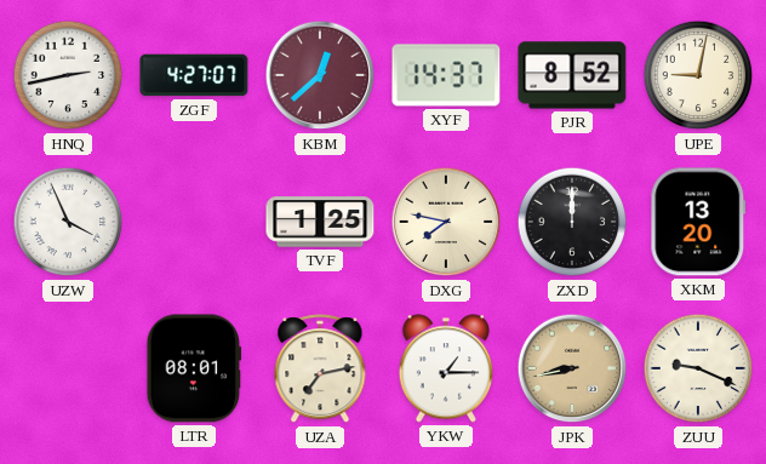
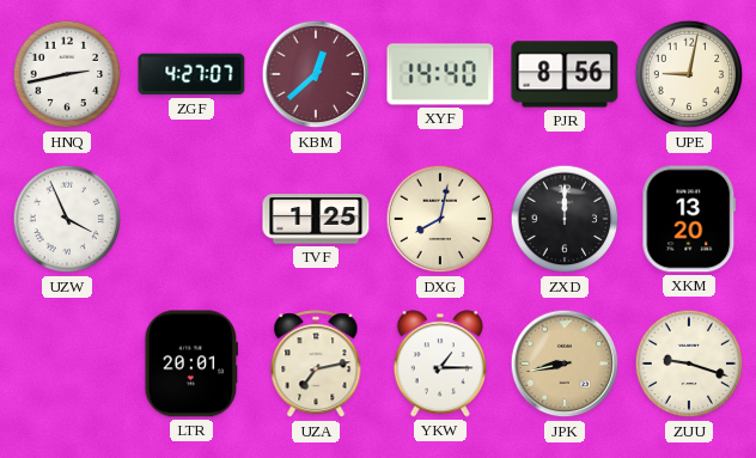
XYF: 14:37 -> 14:40
PJR: 8:52 -> 8:56
DXG: 7:47 -> 8:02
LTR: 08:01 -> 20:01
ZUU: 9:19 -> 9:18
